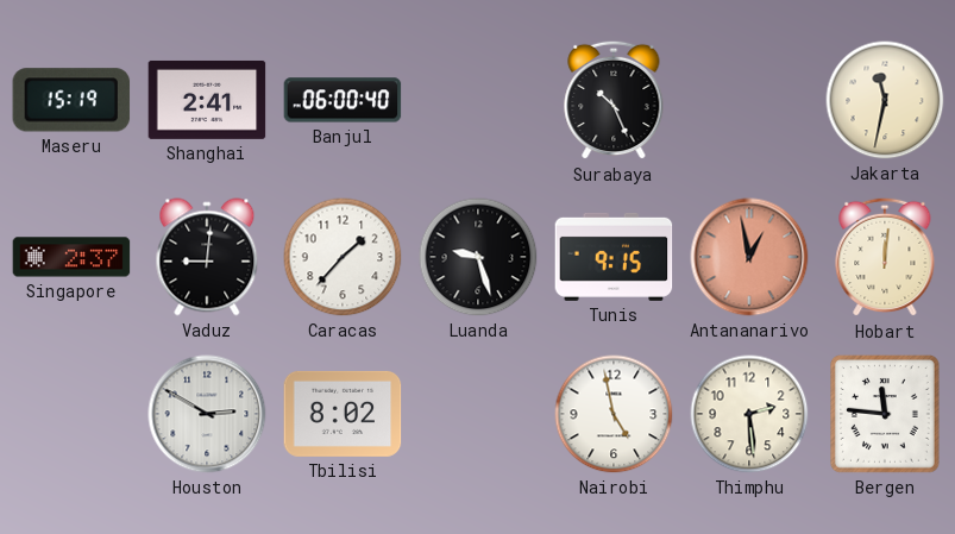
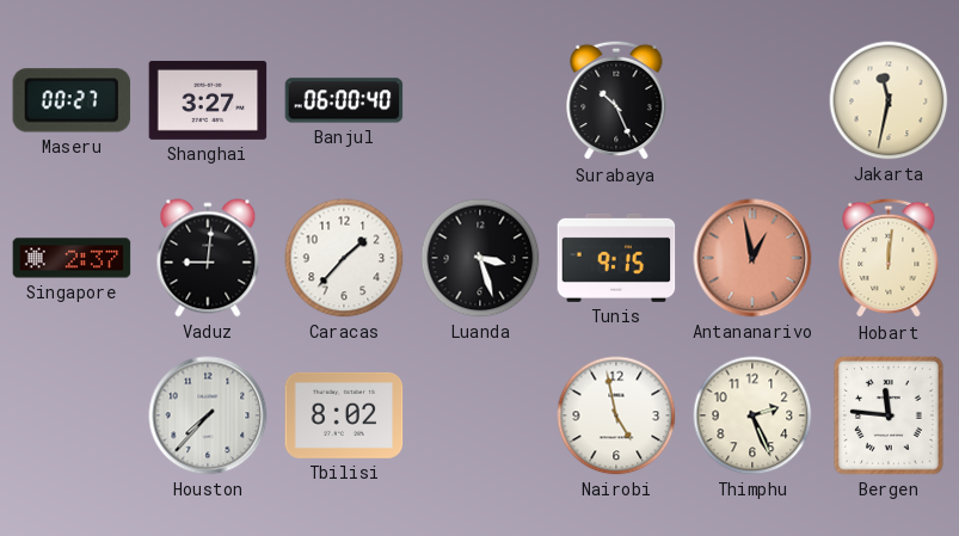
Maseru: 15:19 -> 00:27
Shanghai: 2:41 -> 3:27
Luanda: 9:27 -> 3:27
Houston: 2:50 -> 7:37
Thimphu: 2:29 -> 2:26
